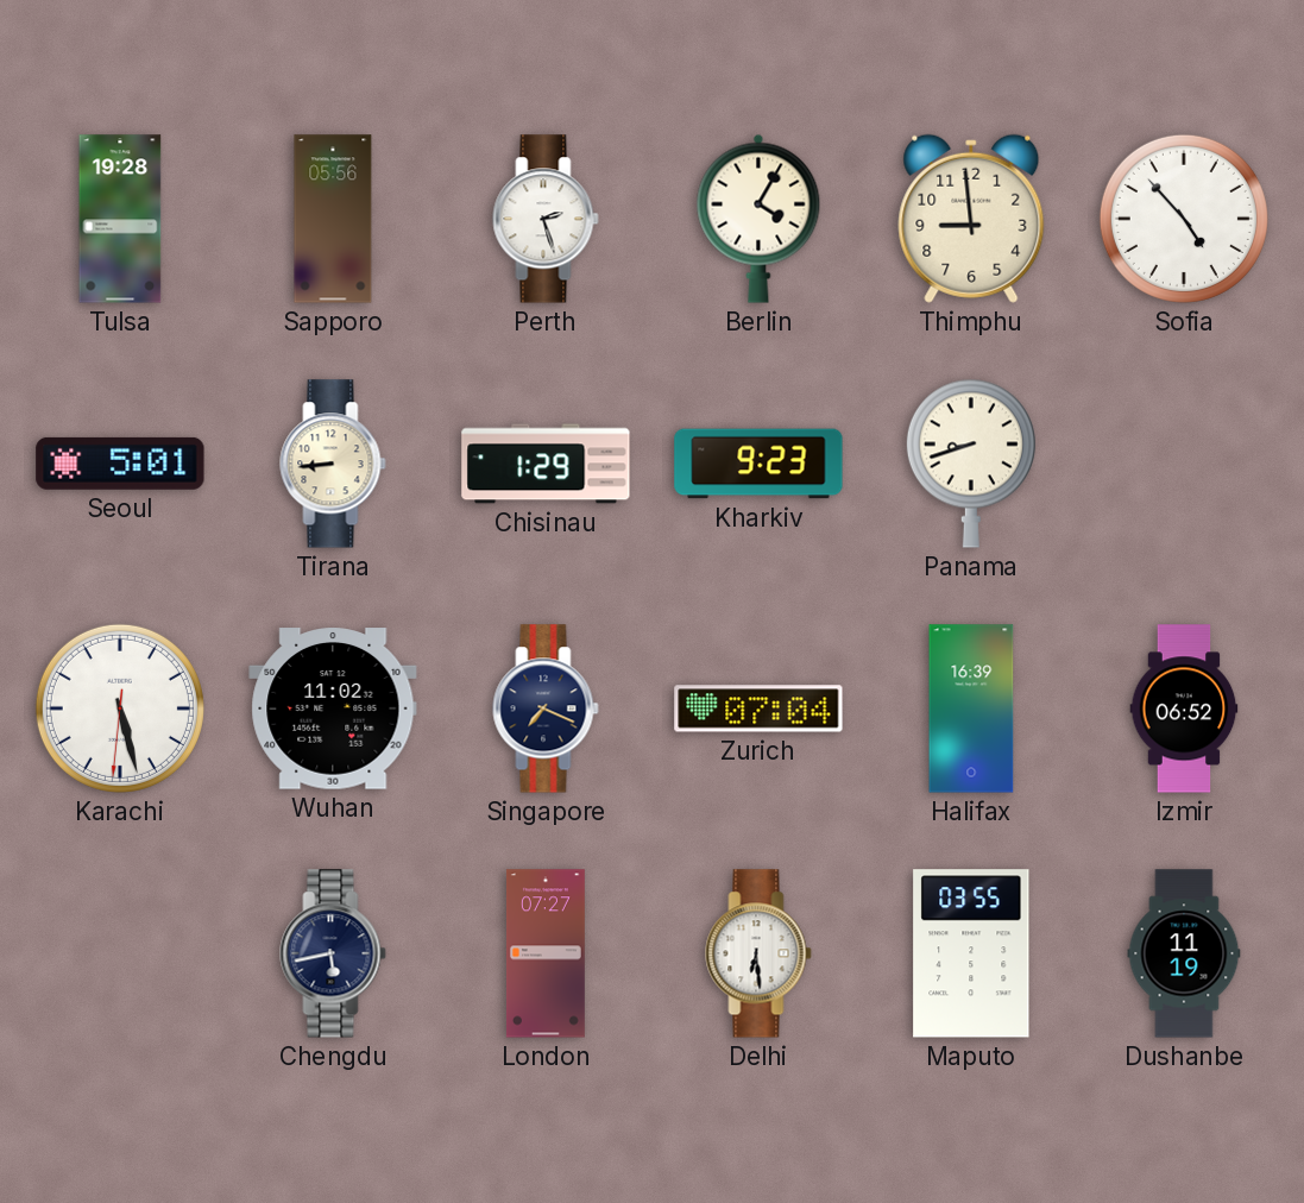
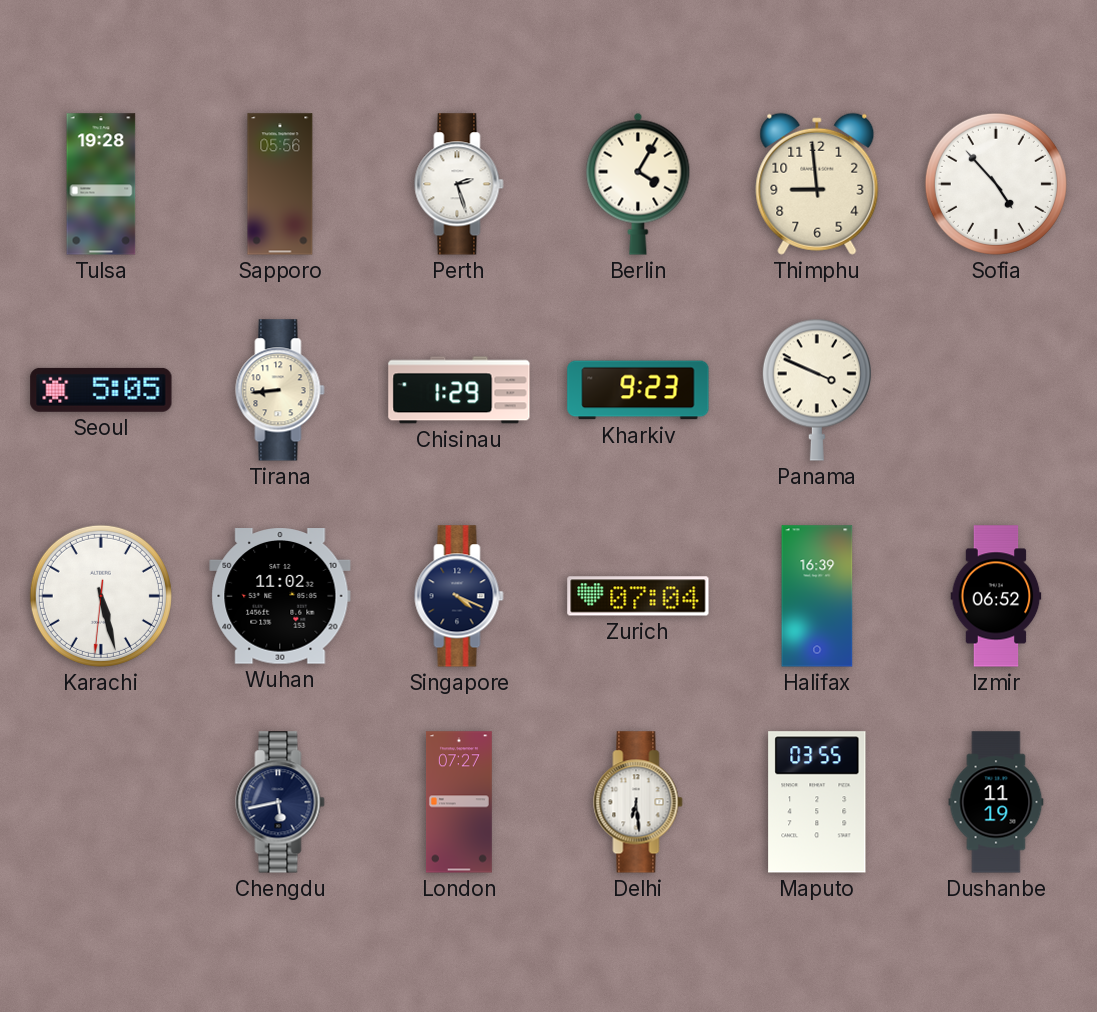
Seoul: 5:01 -> 5:05
Panama: 8:42 -> 3:49
Singapore: 7:19 -> 4:19
